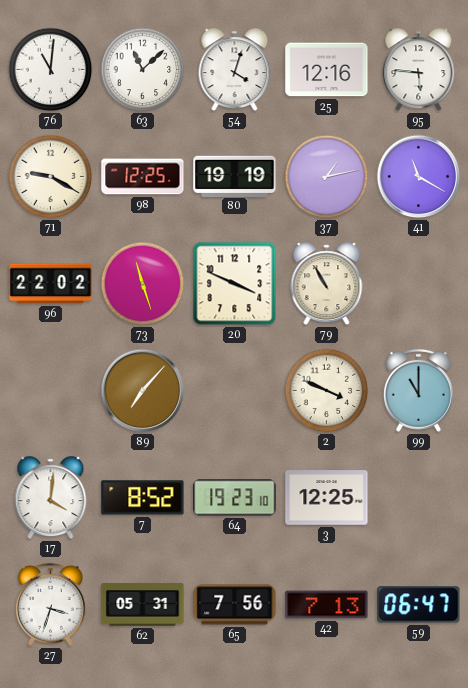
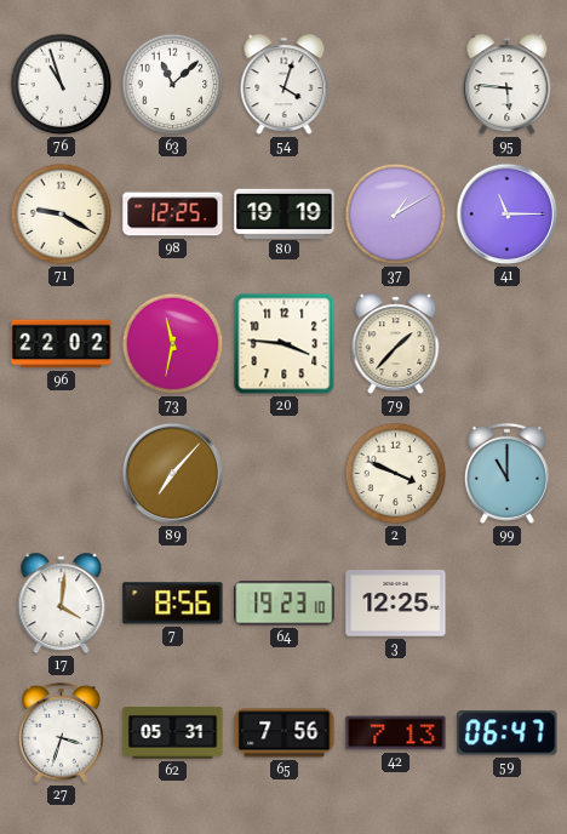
76: 11:01 -> 10:57
25: 12:16 -> none
37: 1:13 -> 1:10
41: 11:20 -> 11:15
73: 11:27 -> 11:32
20: 3:49 -> 3:46
79: 10:55 -> 1:37
7: 8:52 -> 8:56
